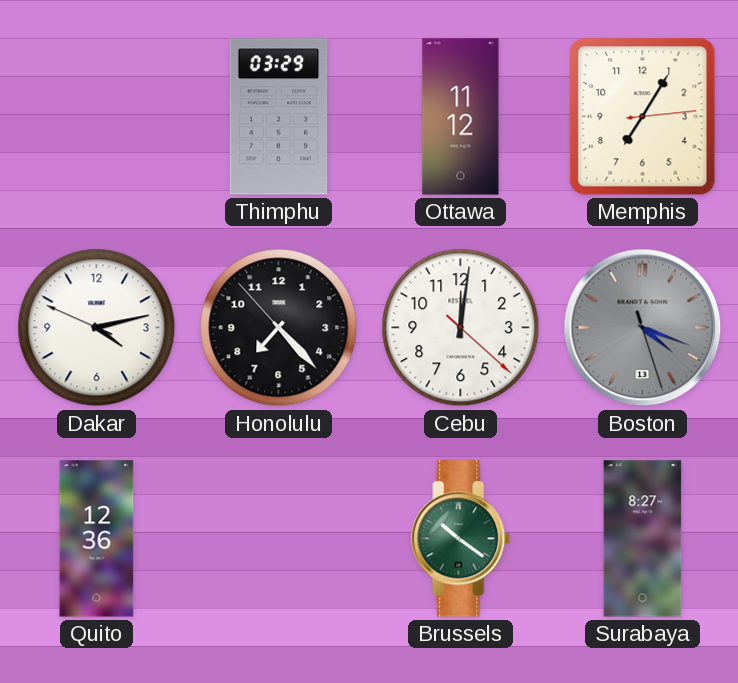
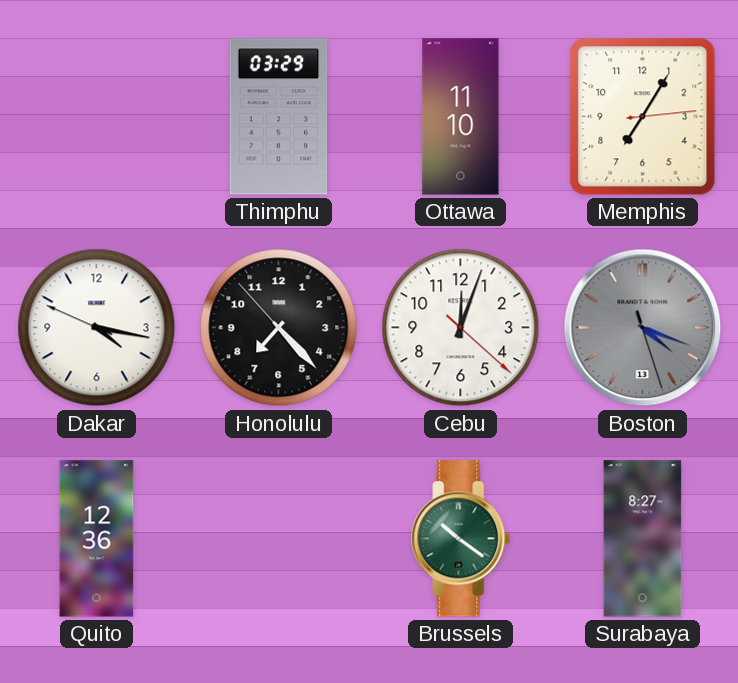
Ottawa: 11:12 -> 11:10
Dakar: 4:12 -> 4:16
Cebu: 12:01 -> 12:03
